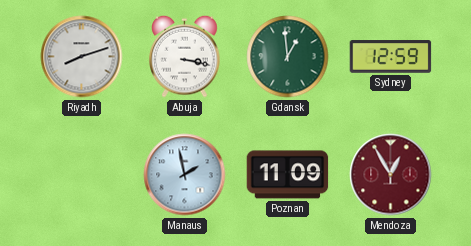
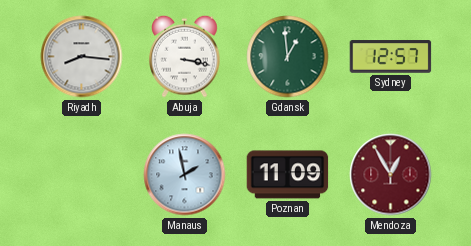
Riyadh: 8:12 -> 8:16
Sydney: 12:59 -> 12:57
